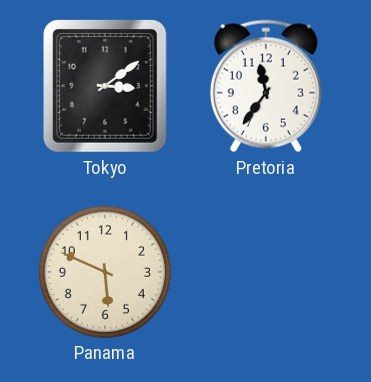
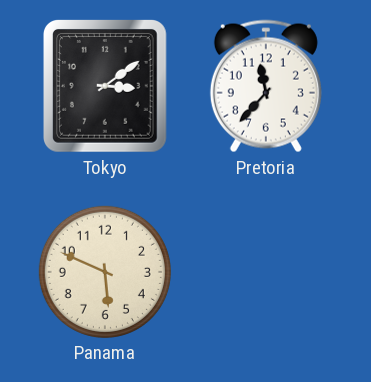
Pretoria: 11:36 -> 11:37
